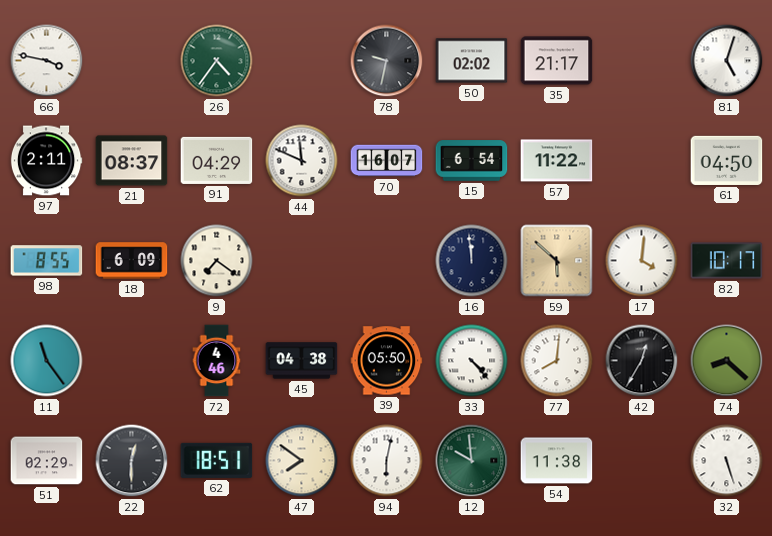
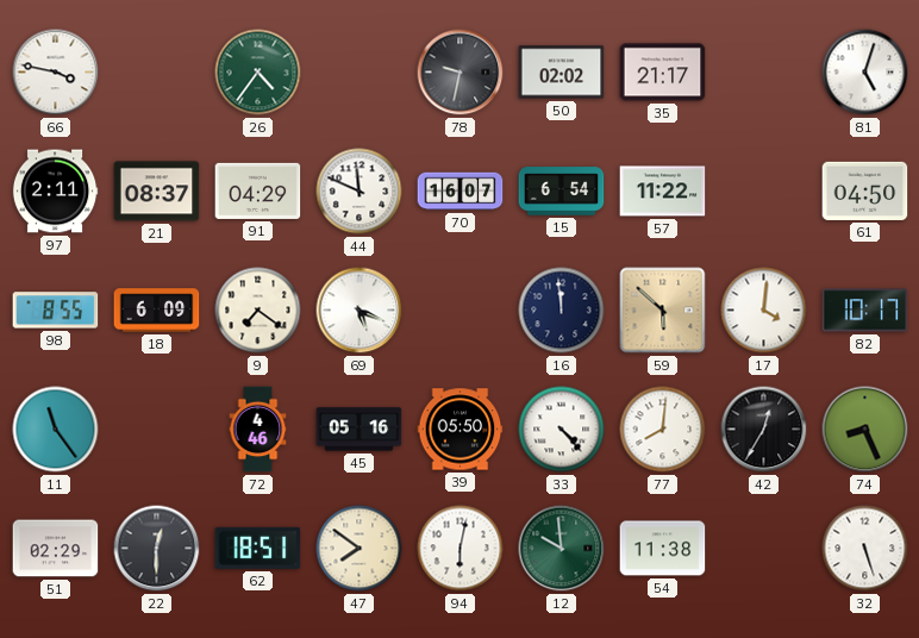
69: none -> 5:19
45: 04:38 -> 05:16
74: 8:22 -> 8:26
